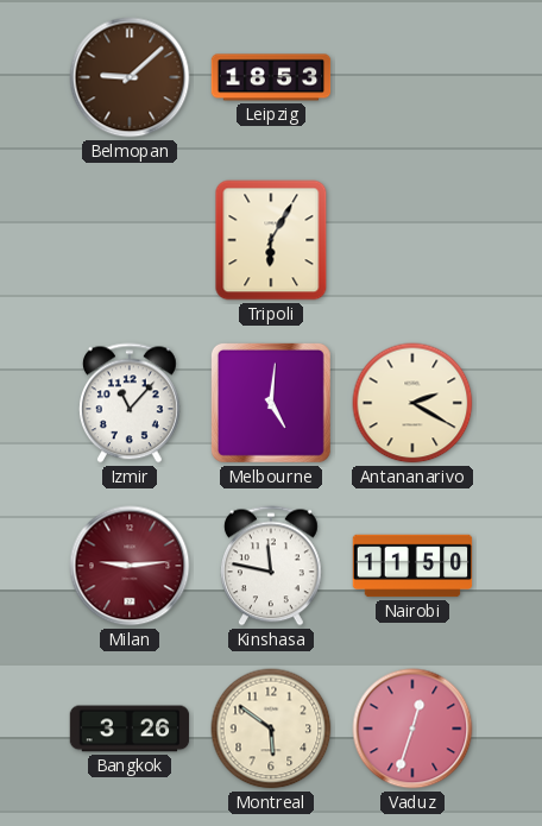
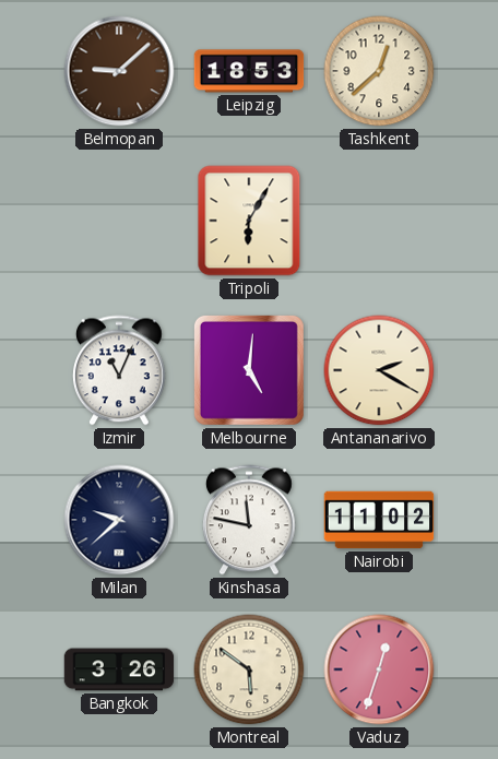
Tashkent: none -> 12:38
Izmir: 11:07 -> 11:04
Milan: 9:14 -> 9:38
Milan dial: burgundy -> navy
Nairobi: 11:50 -> 11:02
